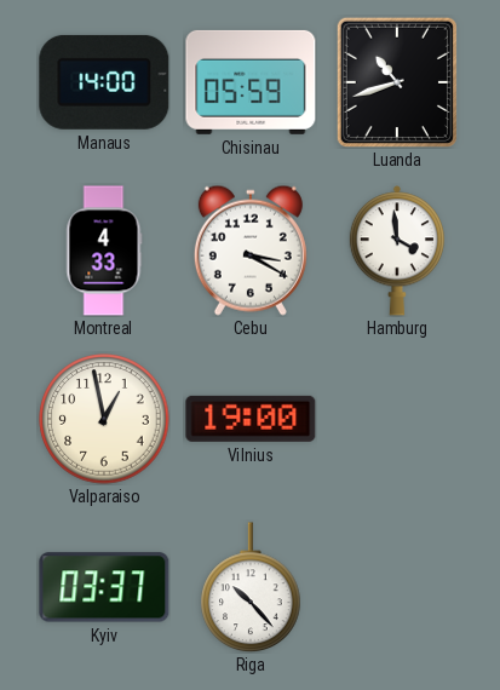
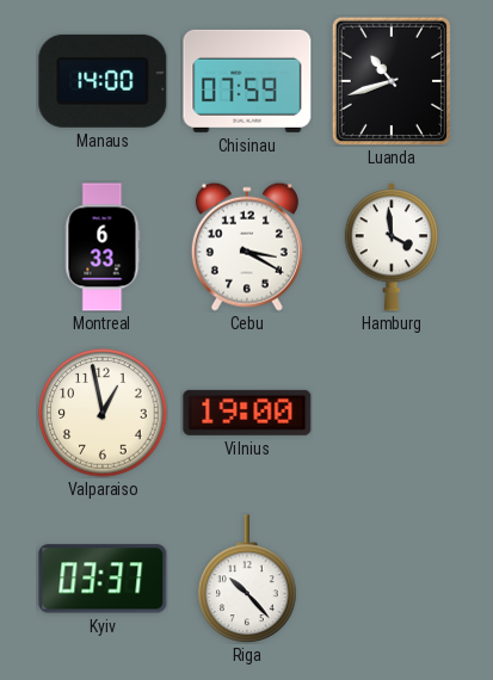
Chisinau: 05:59 -> 07:59
Montreal: 4:33 -> 6:33
